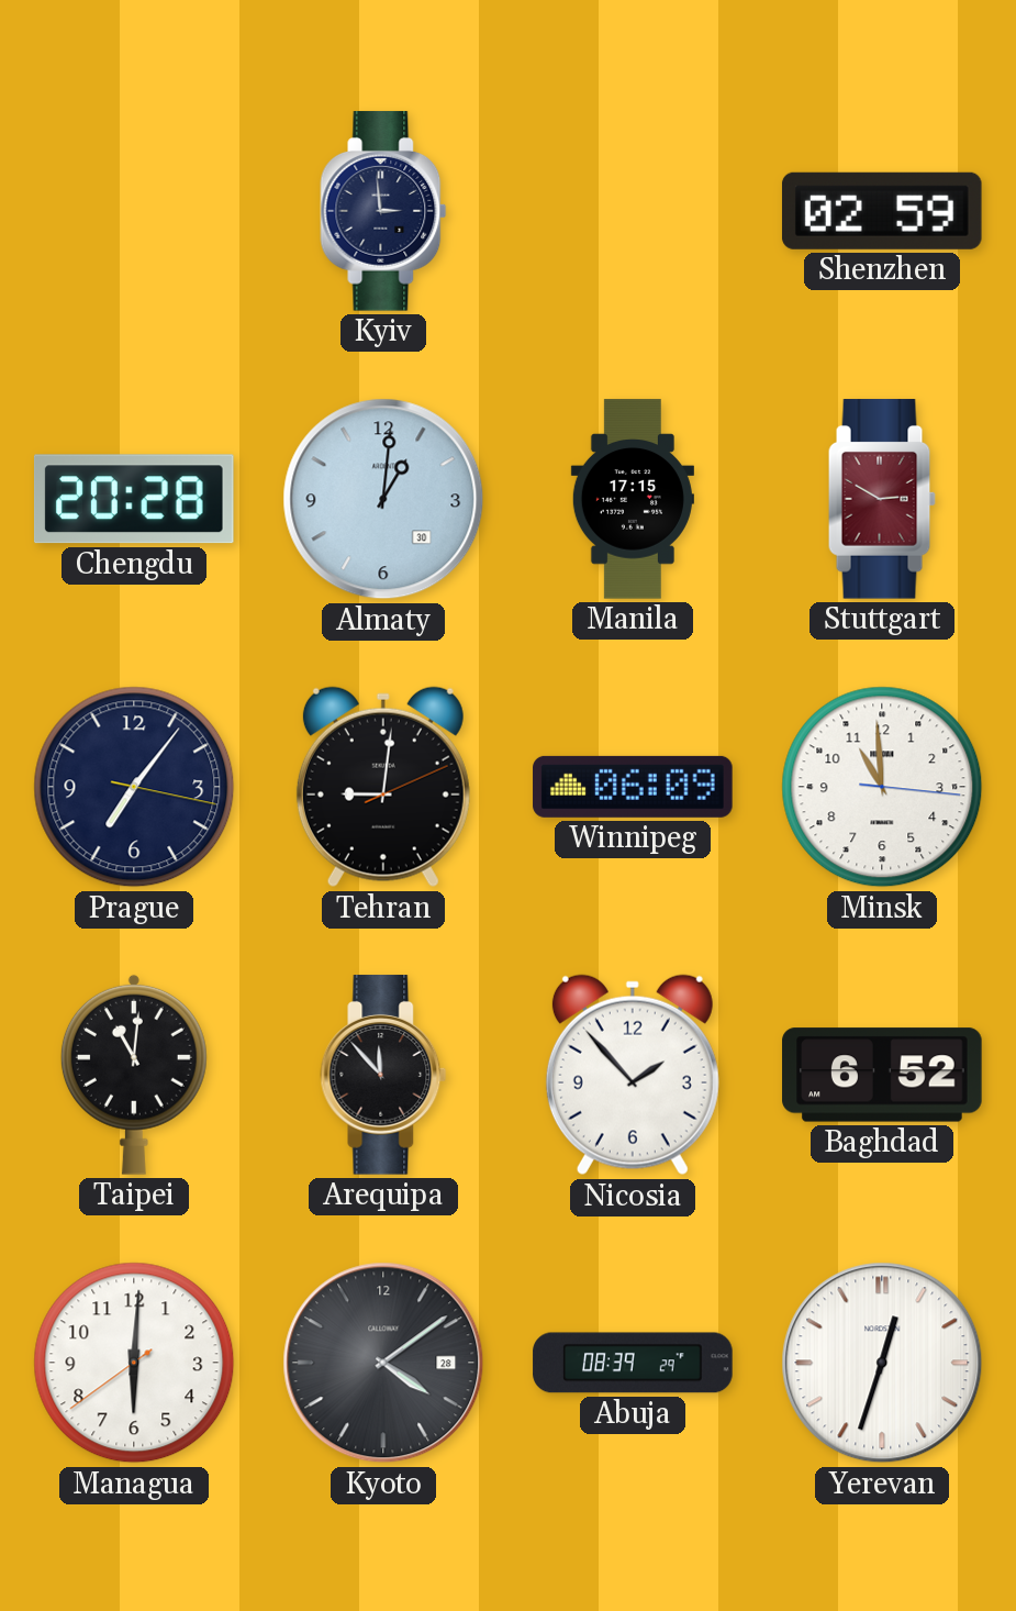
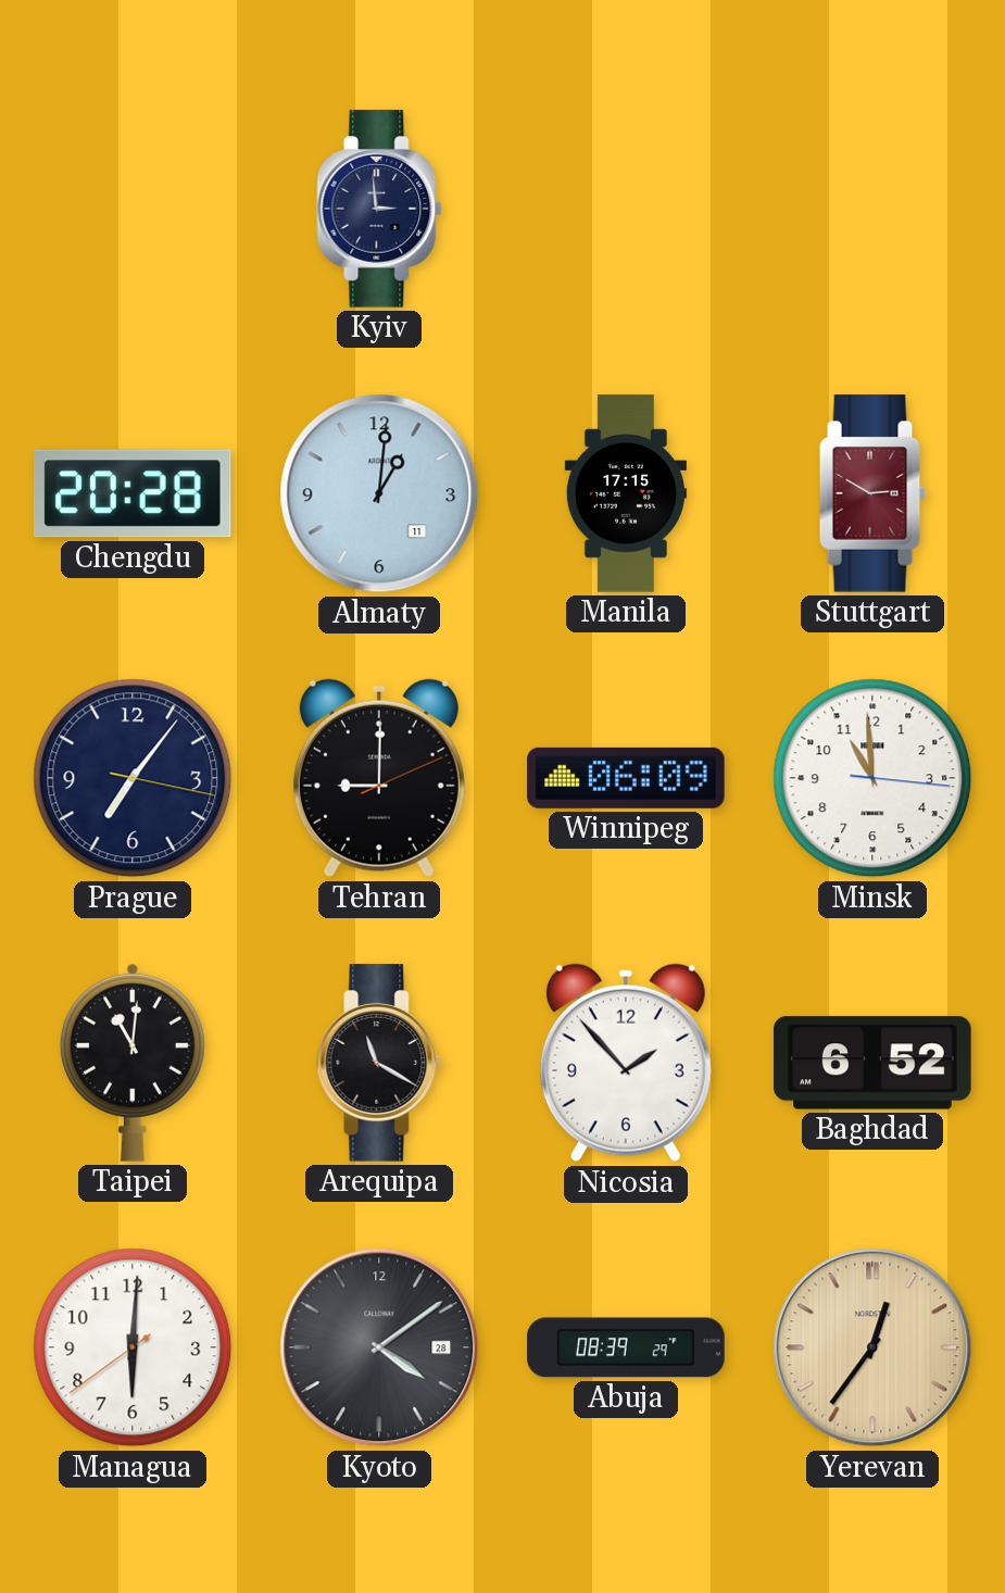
Shenzhen: 02:59 -> none
Almaty date: 30 -> 11
Tehran: 9:01 -> 9:00
Arequipa: 11:53 -> 11:20
Yerevan: 12:33 -> 12:36
Yerevan dial: white -> champagne
